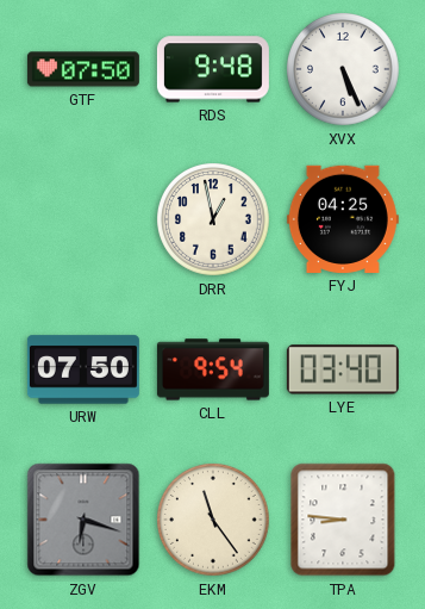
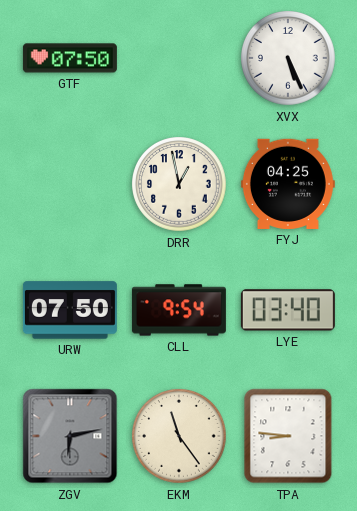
RDS: 9:48 -> none
ZGV: 6:18 -> 6:13
